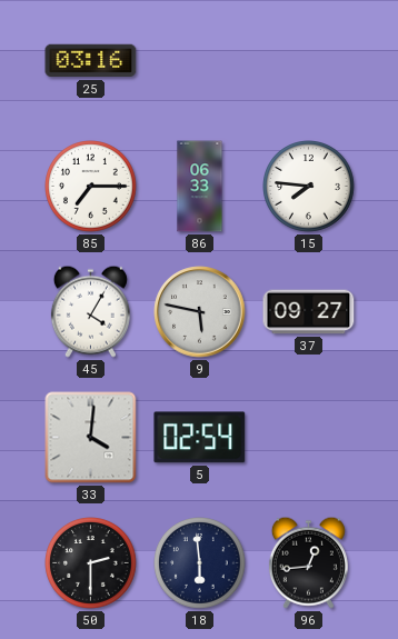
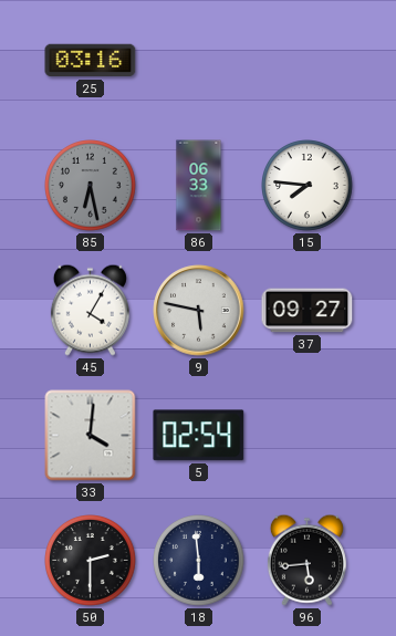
85: 7:15 -> 6:28
85 dial: white -> grey
96: 12:44 -> 5:44
